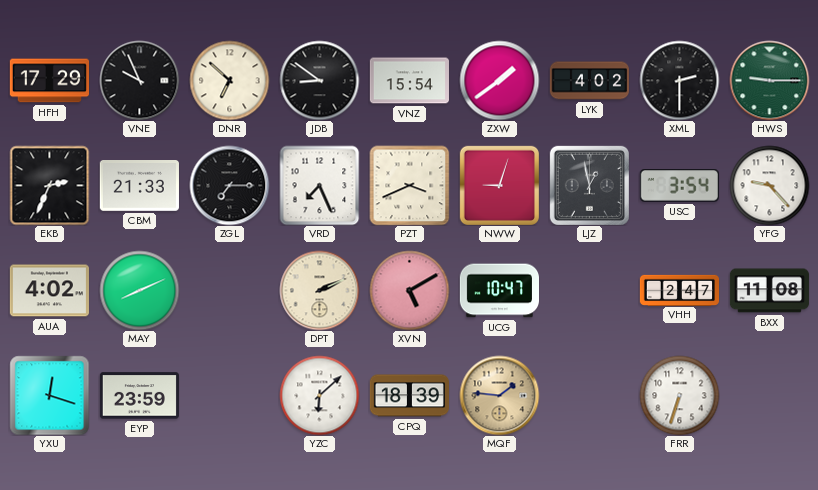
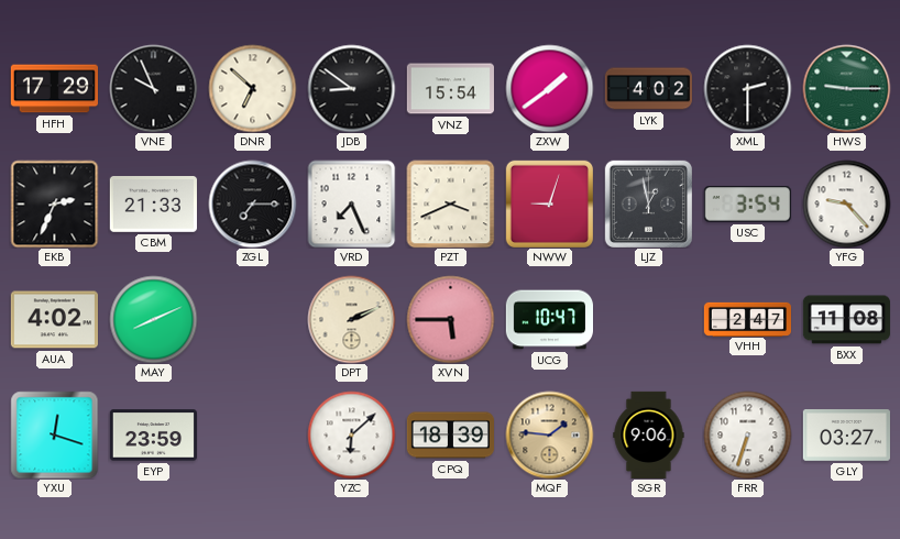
XVN: 5:10 -> 5:45
SGR: none -> 9:06
GLY: none -> 03:27
